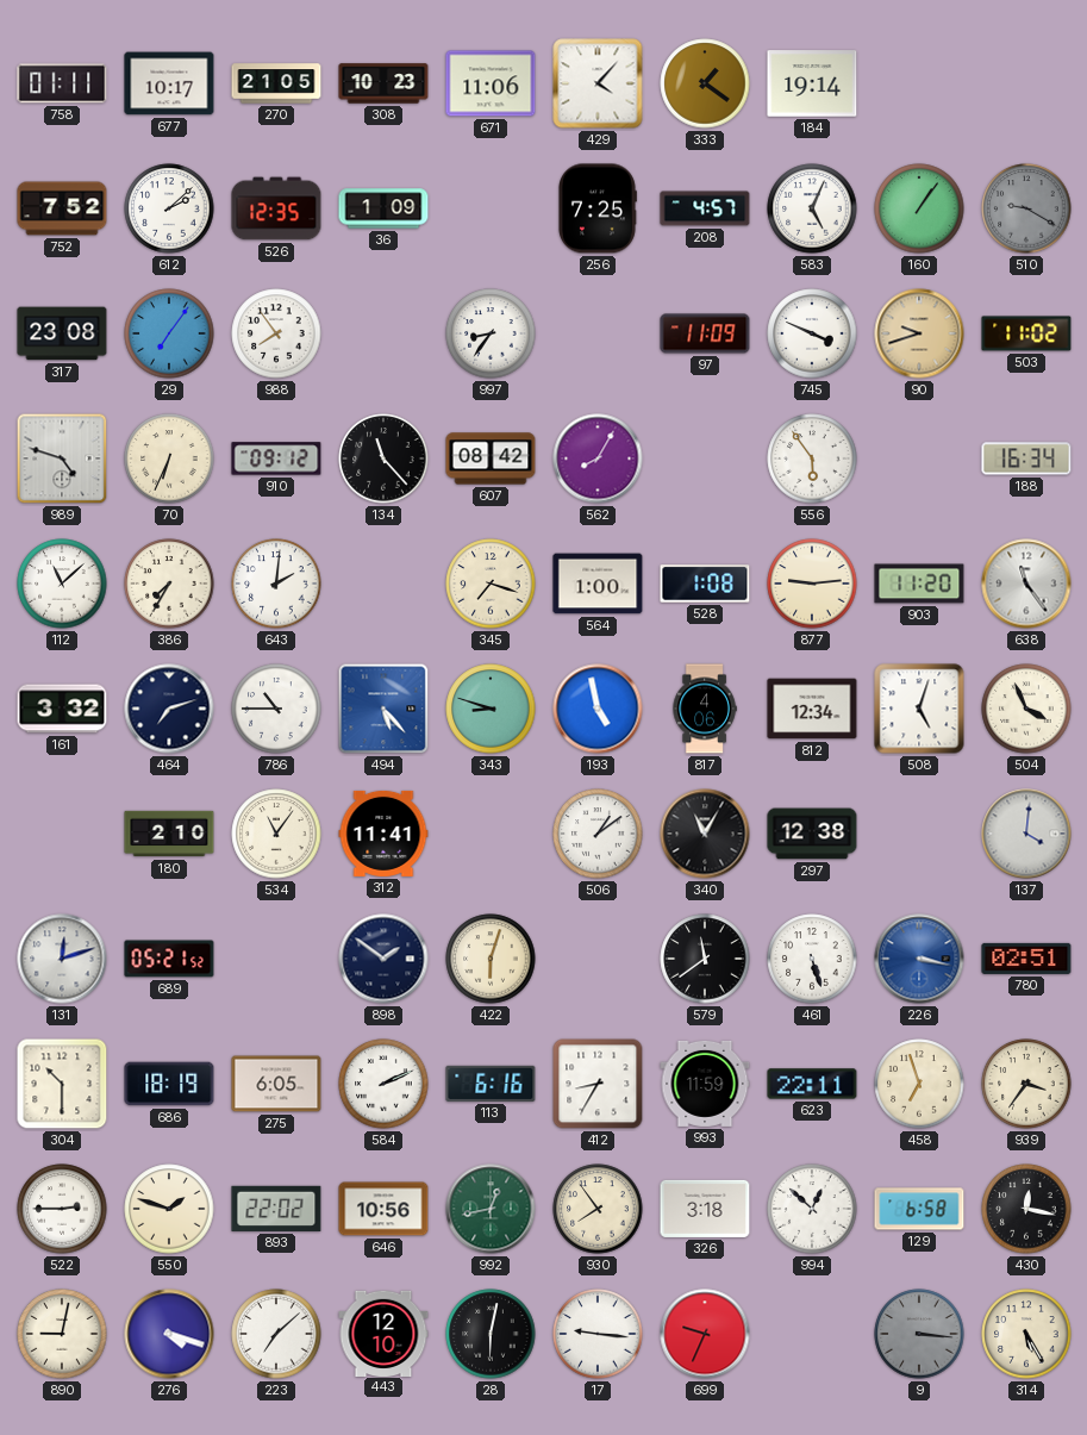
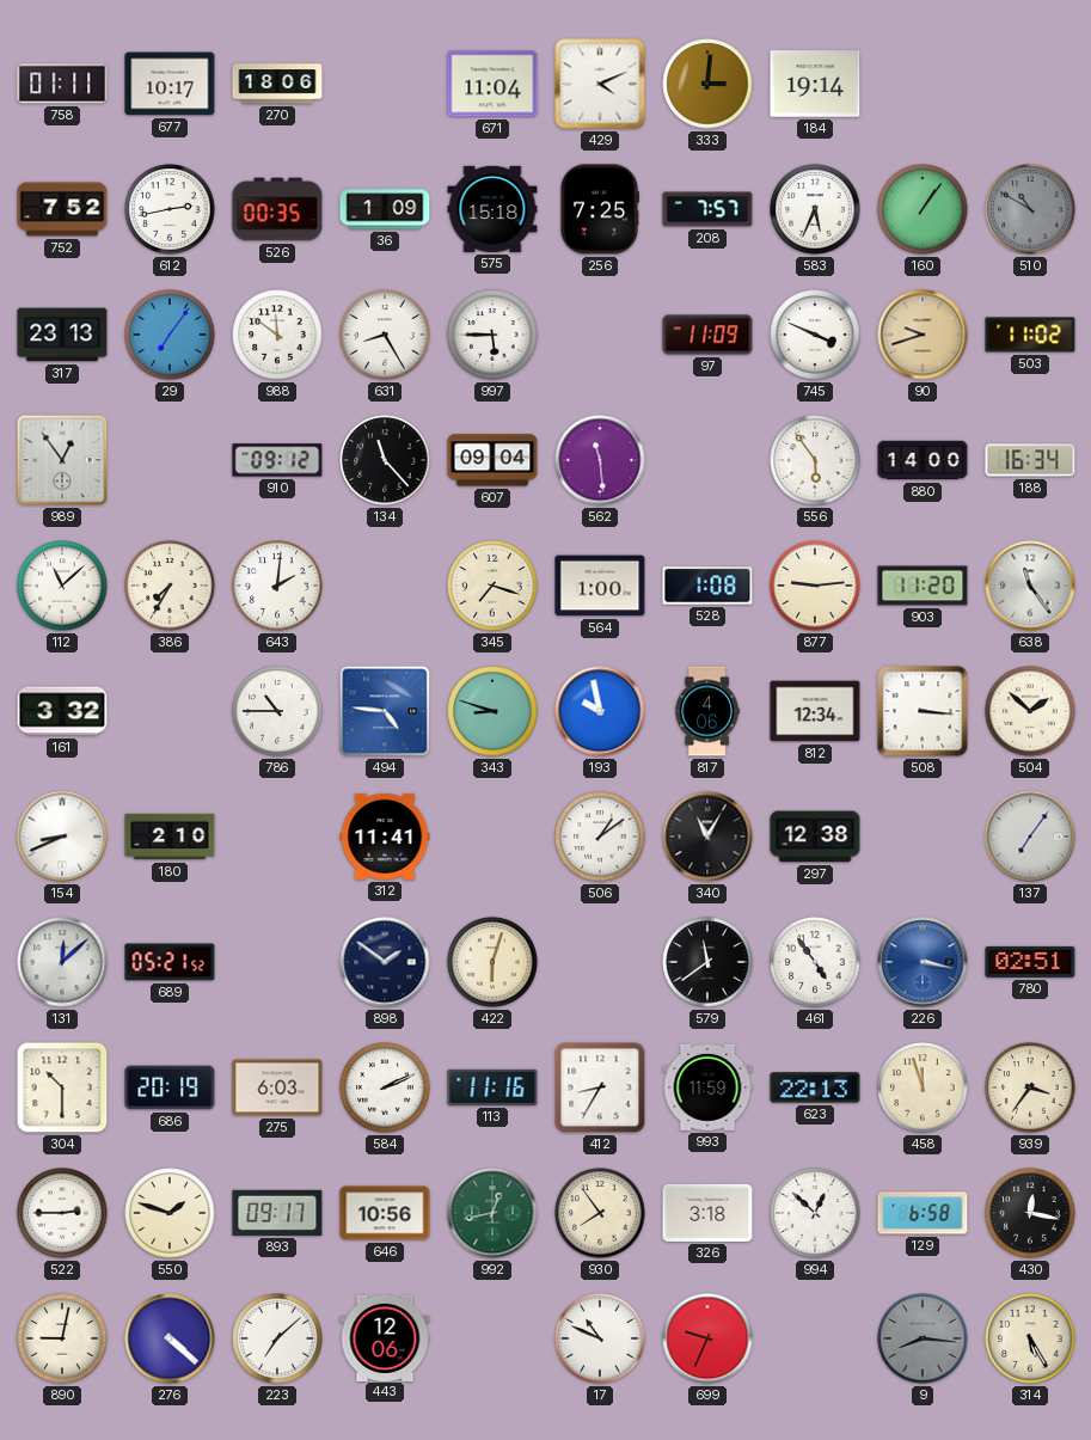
270: 21:05 -> 18:06
308: 10:23 -> none
671: 11:06 -> 11:04
429: 4:07 -> 4:11
333: 1:21 -> 3:01
612: 2:08 -> 2:43
526: 12:35 -> 00:35
575: none -> 15:18
208: 4:57 -> 7:57
583: 5:04 -> 5:34
510: 9:20 -> 10:50
317: 23:08 -> 23:13
988: 7:54 -> 11:51
631: none -> 8:25
997: 8:36 -> 5:45
989: 4:48 -> 12:54
70: 6:34 -> none
607: 08:42 -> 09:04
562: 8:05 -> 11:29
880: none -> 14:00
464: 7:12 -> none
494: 5:23 -> 4:46
193: 4:58 -> 9:58
508: 5:03 -> 3:16
504: 3:56 -> 1:52
154: none -> 8:41
534: 11:06 -> none
137: 4:01 -> 7:06
131: 12:12 -> 12:08
461: 5:27 -> 4:54
686: 18:19 -> 20:19
275: 6:05 -> 6:03
113: 6:16 -> 11:16
623: 22:11 -> 22:13
458: 6:57 -> 11:57
893: 22:02 -> 09:17
276: 4:18 -> 4:22
443: 12:10 -> 12:06
28: 6:02 -> none
17: 9:16 -> 10:49
9: 3:16 -> 8:16
